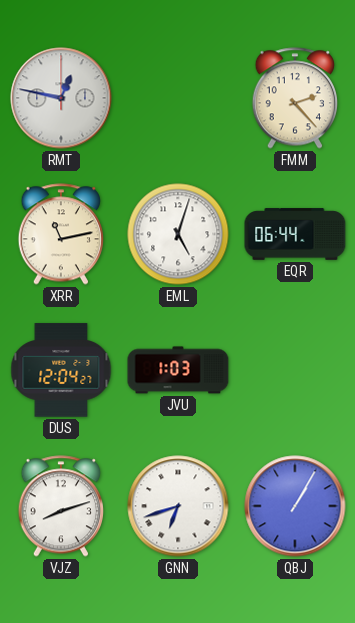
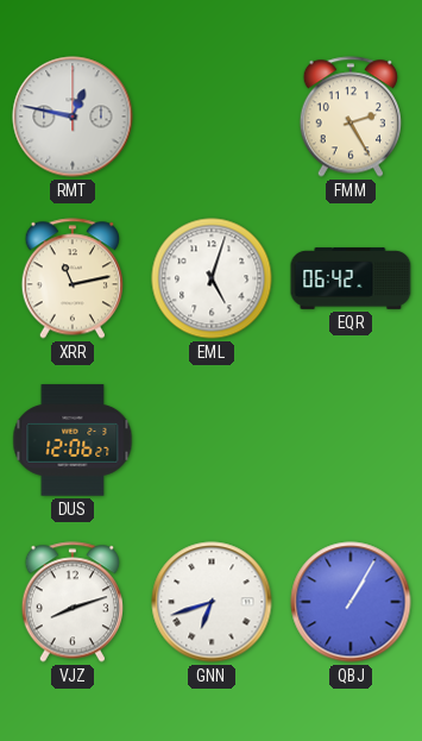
FMM: 2:23 -> 2:25
EQR: 06:44 -> 06:42
DUS: 12:04 -> 12:06
JVU: 1:03 -> none
